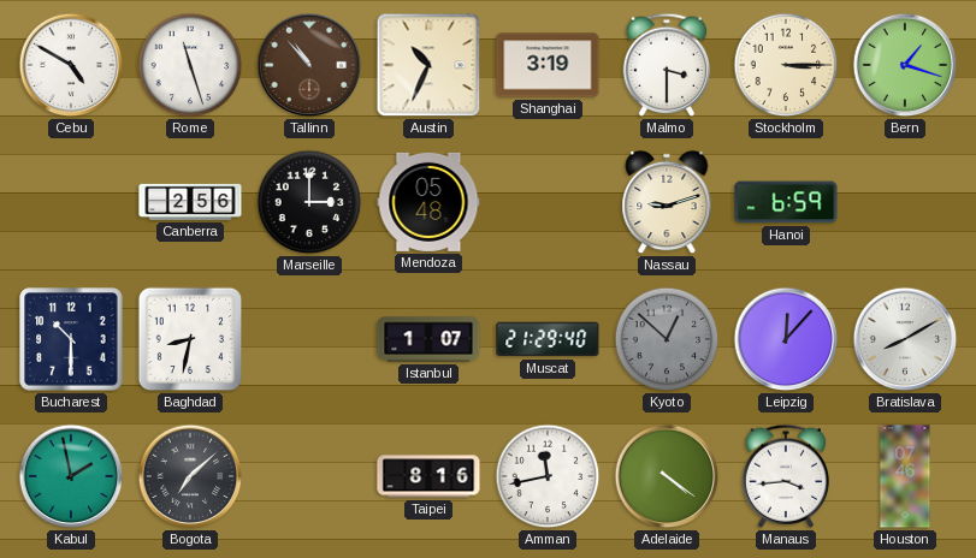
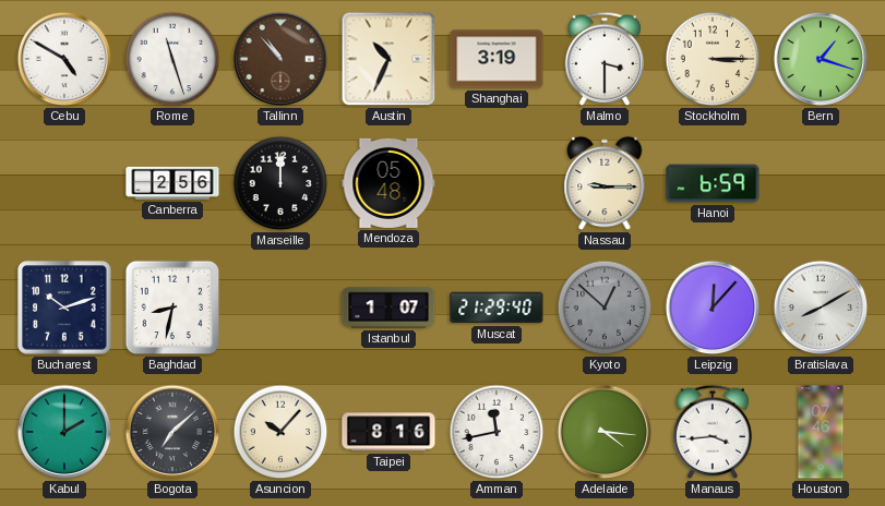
Marseille: 3:00 -> 12:00
Nassau: 9:12 -> 9:15
Bucharest: 10:30 -> 10:12
Kabul: 1:58 -> 2:00
Asuncion: none -> 10:07
Adelaide: 4:21 -> 4:16
